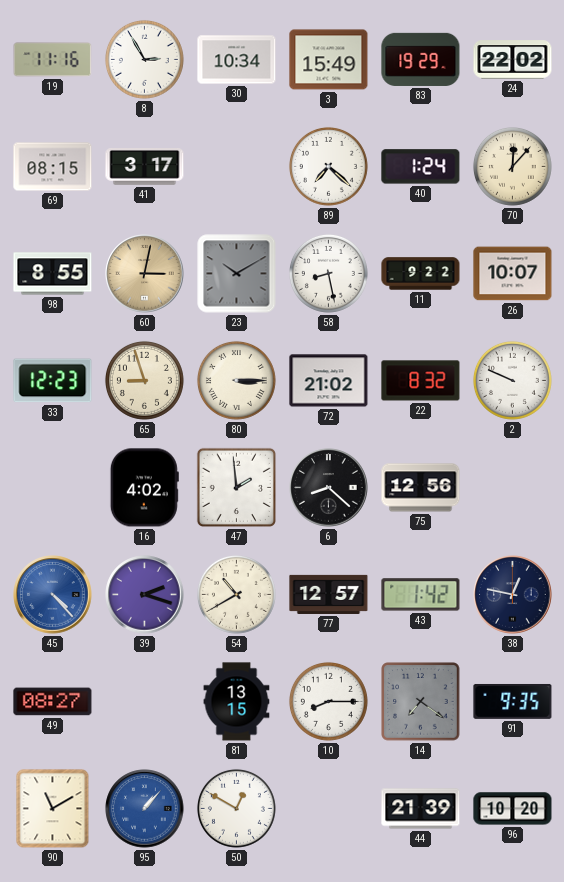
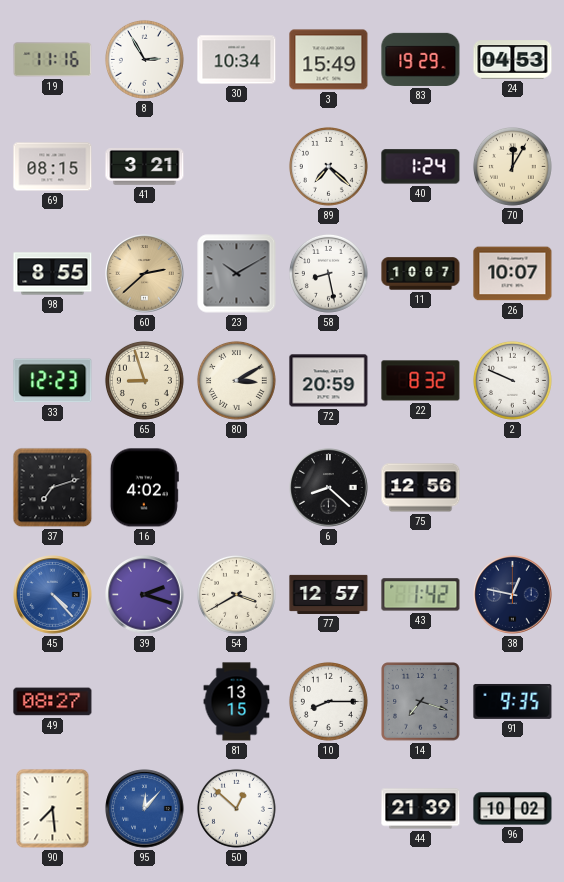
24: 22:02 -> 04:53
41: 3:17 -> 3:21
70: 12:07 -> 12:05
60: 3:02 -> 2:38
11: 9:22 -> 10:07
80: 3:15 -> 3:10
72: 21:02 -> 20:59
37: none -> 7:12
47: 1:59 -> none
54: 10:40 -> 3:40
14: 7:21 -> 7:18
90: 11:10 -> 7:29
95: 1:07 -> 12:07
50: 12:50 -> 12:52
96: 10:20 -> 10:02
